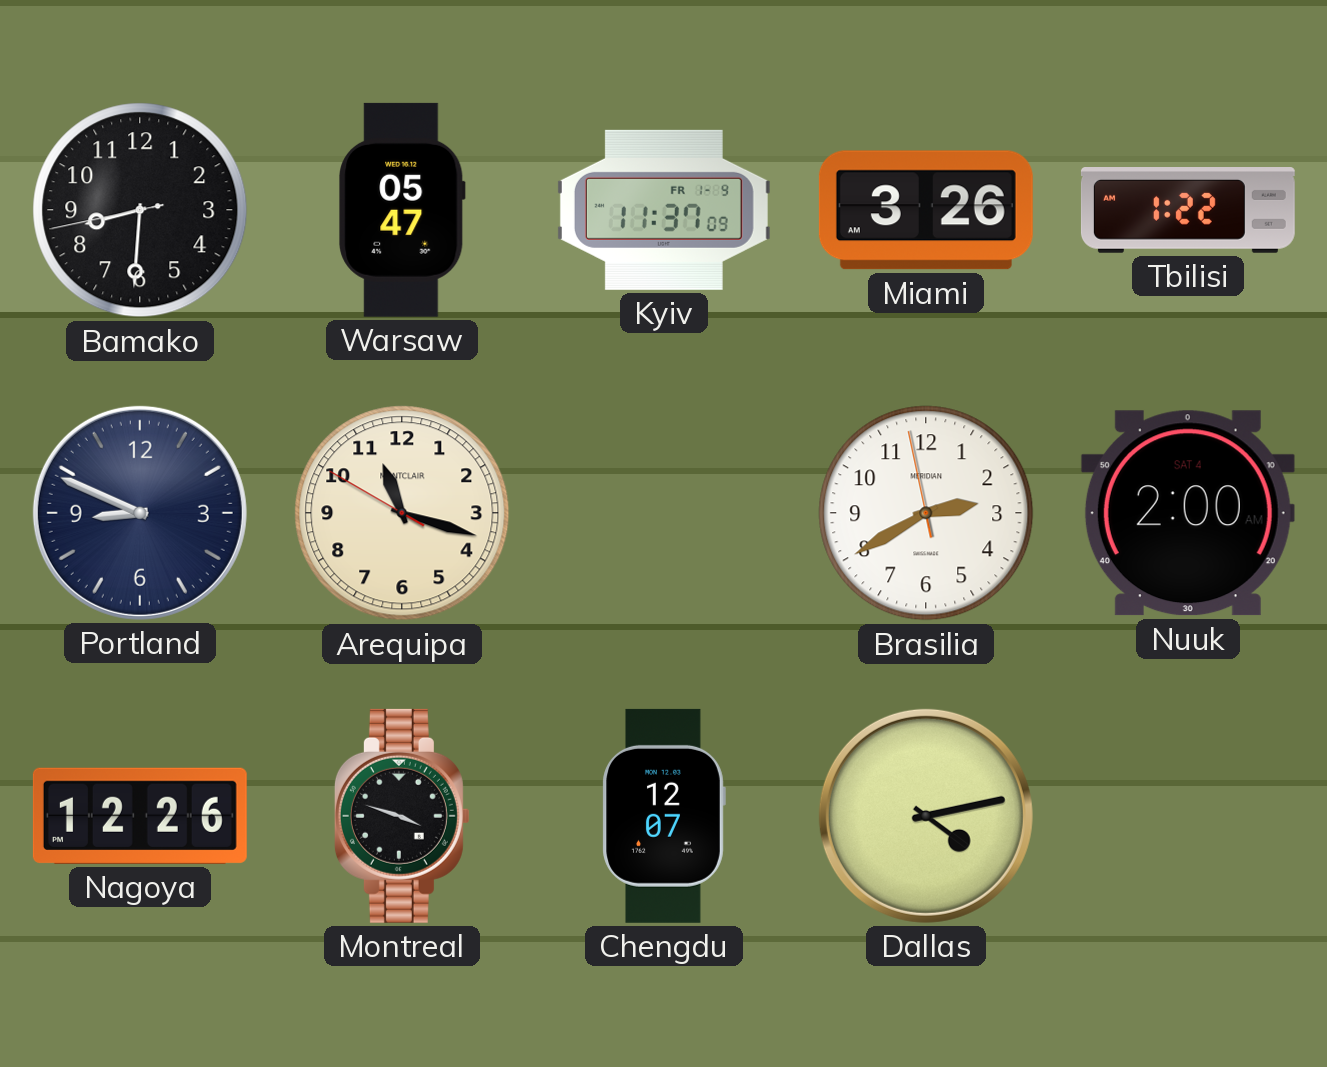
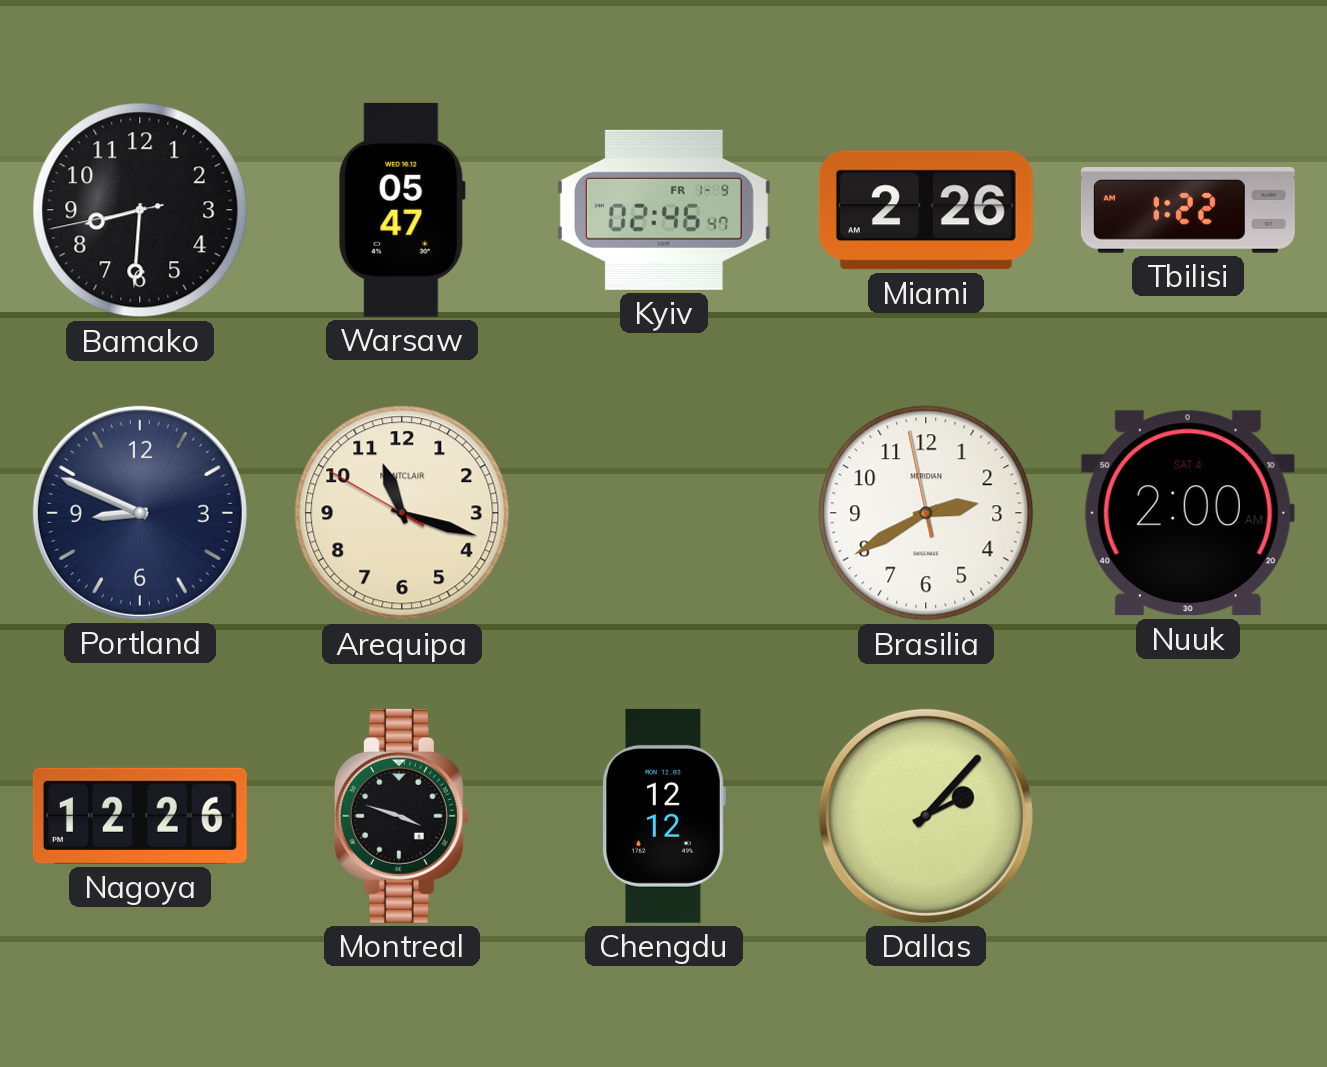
Kyiv: 11:37 -> 02:46
Miami: 3:26 -> 2:26
Chengdu: 12:07 -> 12:12
Dallas: 4:13 -> 2:07
